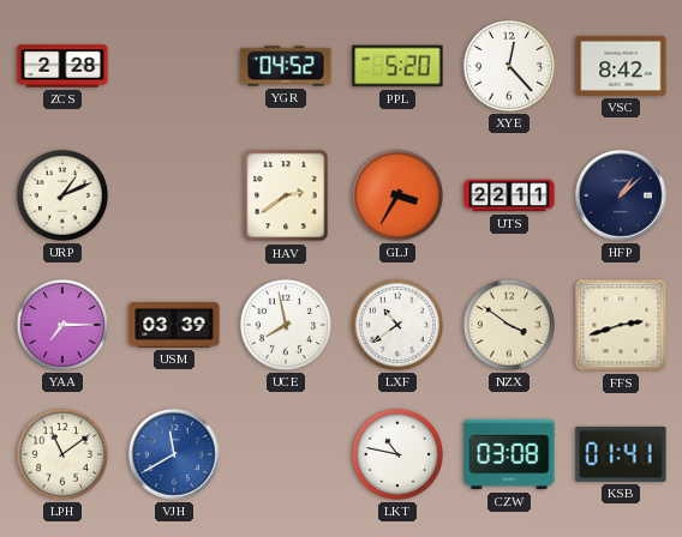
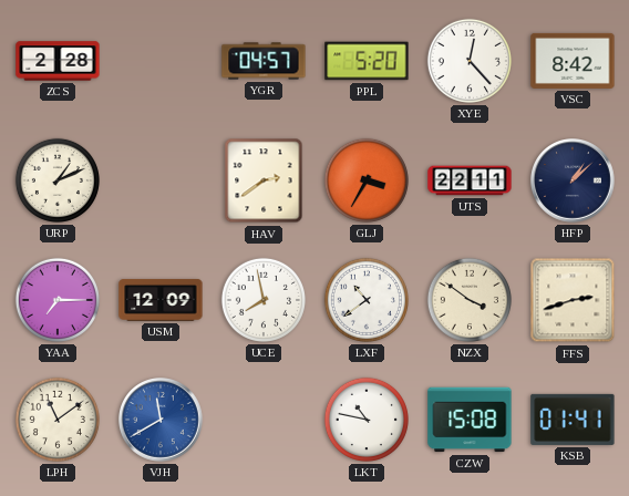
YGR: 04:52 -> 04:57
USM: 03:39 -> 12:09
CZW: 03:08 -> 15:08
